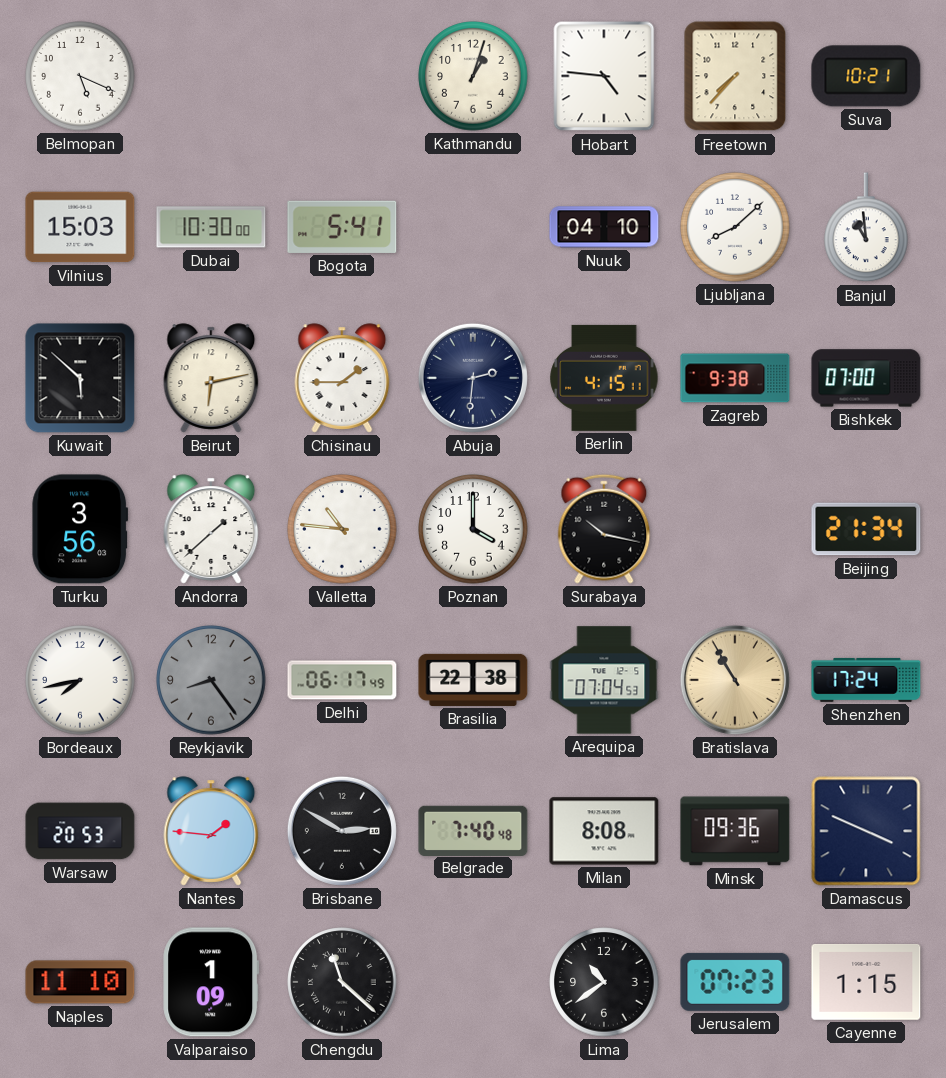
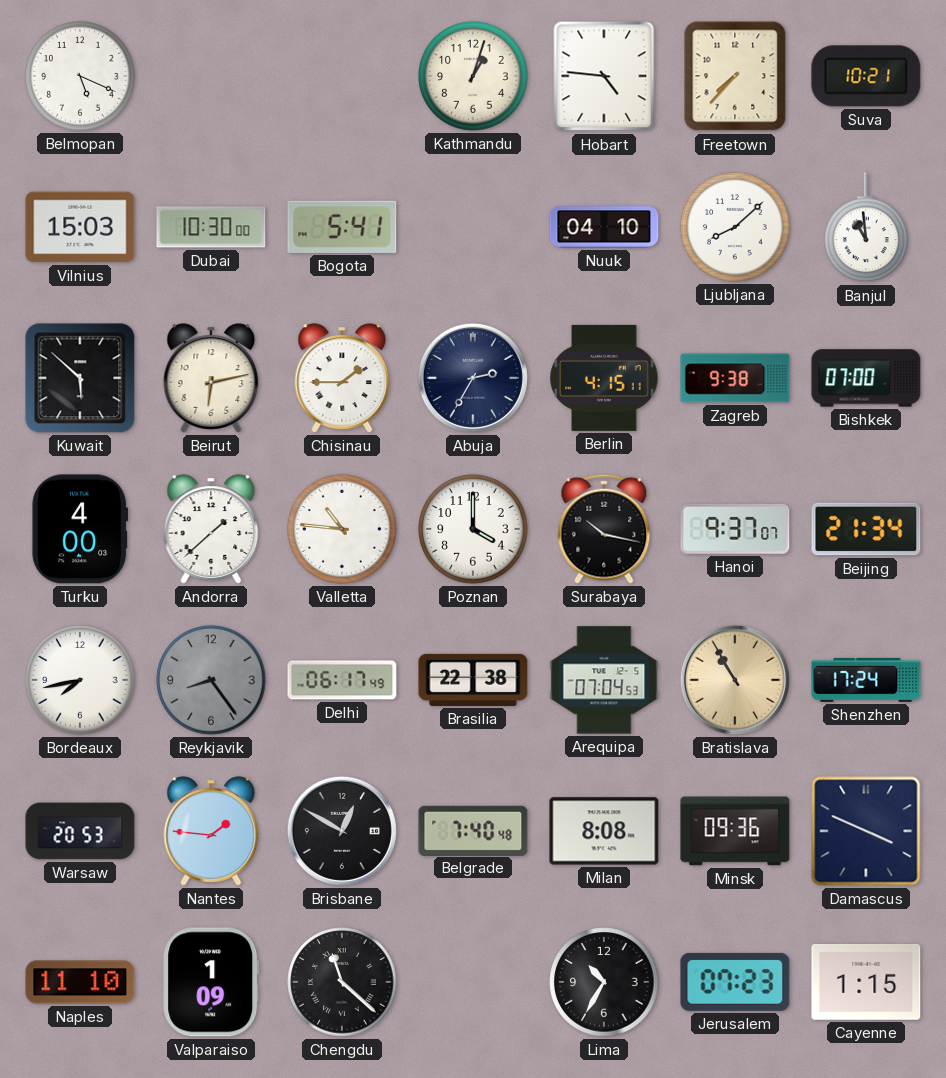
Abuja: 2:31 -> 2:35
Turku: 3:56 -> 4:00
Hanoi: none -> 9:37
Brisbane: 2:50 -> 12:50
Lima: 10:39 -> 10:35
